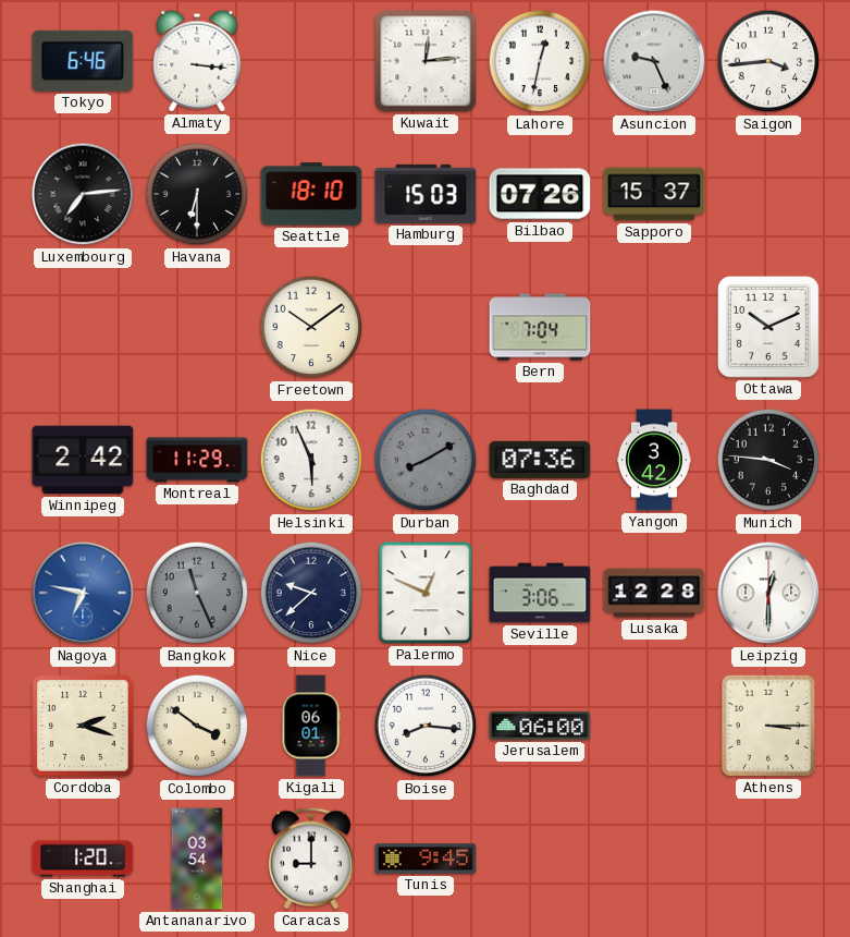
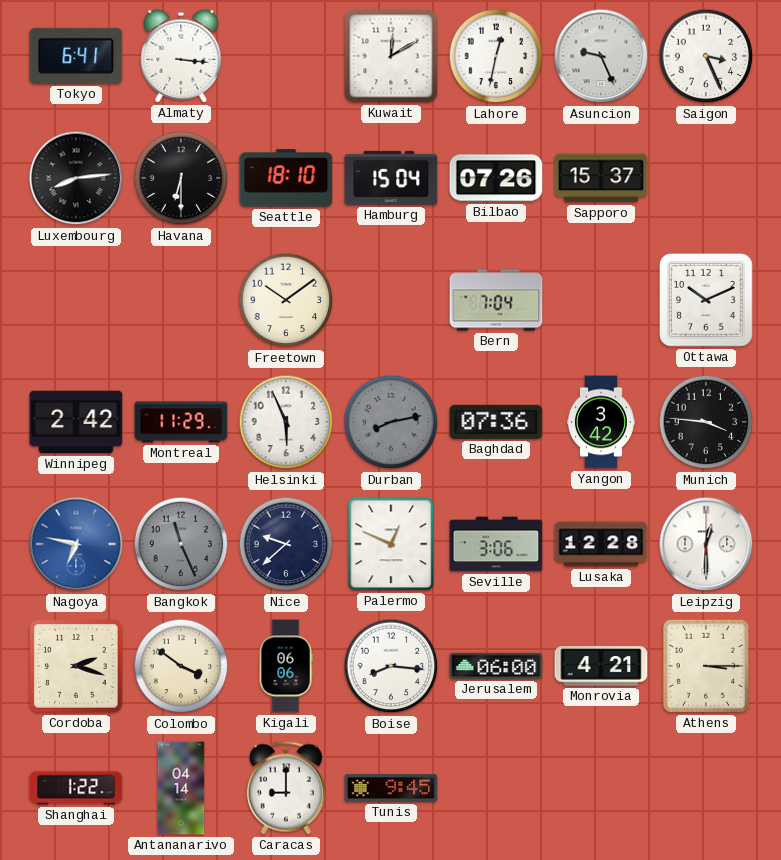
Tokyo: 6:46 -> 6:41
Kuwait: 12:14 -> 12:10
Saigon: 3:44 -> 3:26
Luxembourg: 7:14 -> 8:14
Hamburg: 15:03 -> 15:04
Durban: 8:10 -> 8:13
Kigali: 06:01 -> 06:06
Monrovia: none -> 4:21
Shanghai: 1:20 -> 1:22
Antananarivo: 03:54 -> 04:14
